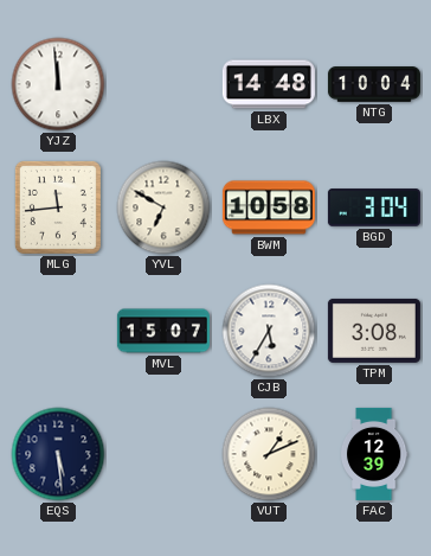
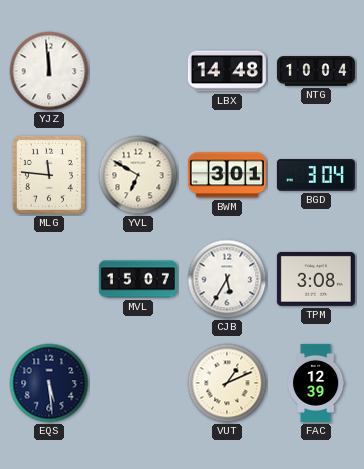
MLG: 11:44 -> 11:46
BWM: 10:58 -> 3:01
